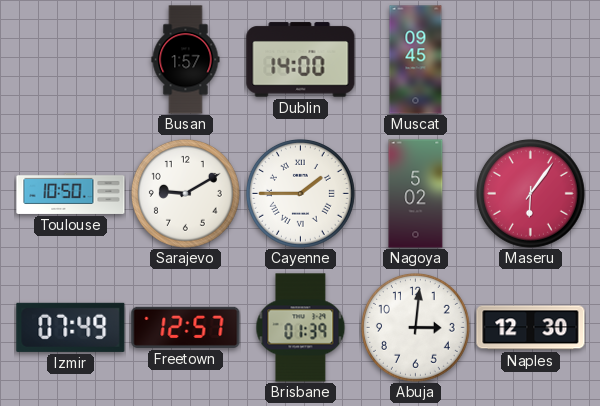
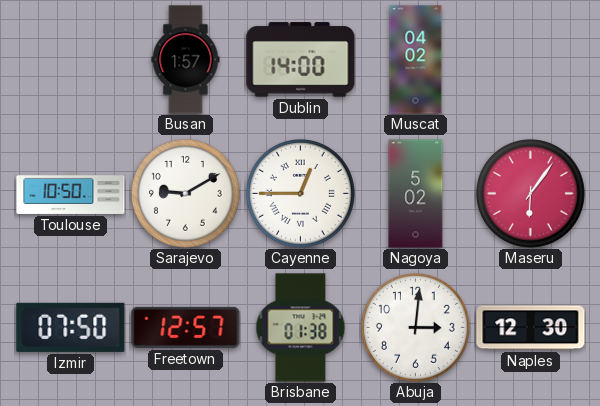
Muscat: 09:45 -> 04:02
Cayenne: 1:45 -> 12:45
Izmir: 07:49 -> 07:50
Brisbane: 01:39 -> 01:38
